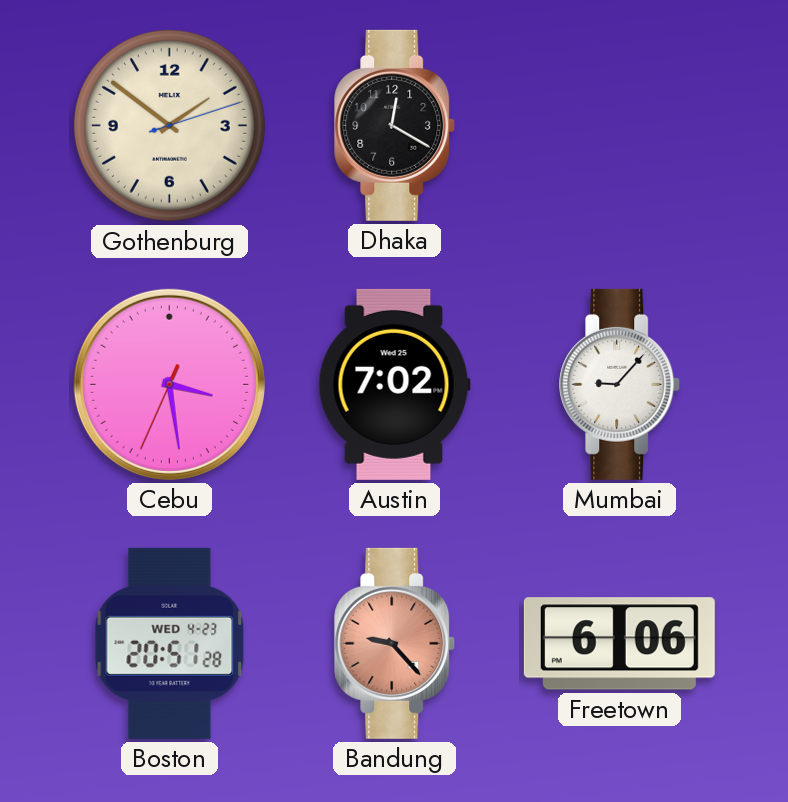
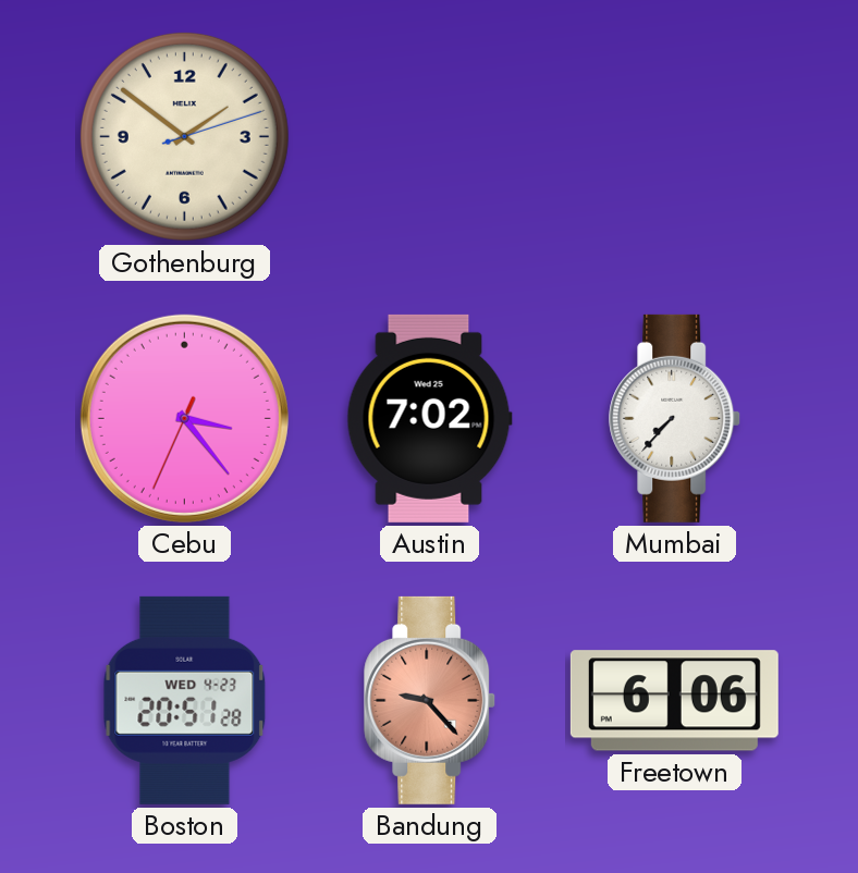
Dhaka: 12:20 -> none
Cebu: 3:28 -> 3:23
Mumbai: 9:07 -> 7:37
